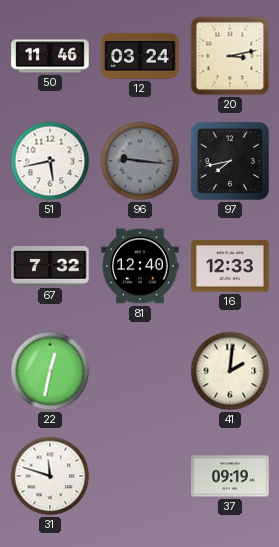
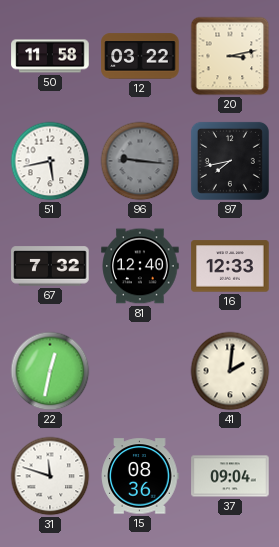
50: 11:46 -> 11:58
12: 03:24 -> 03:22
15: none -> 08:36
37: 09:19 -> 09:04
